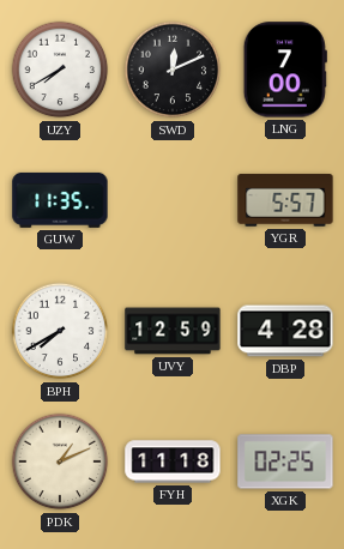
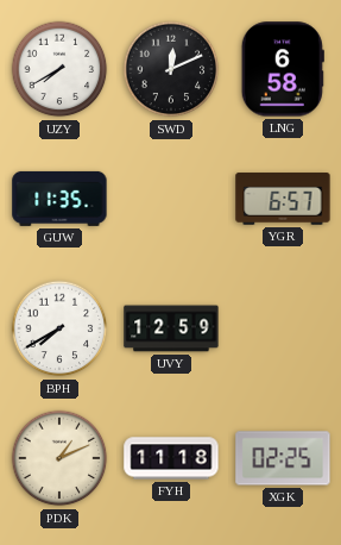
LNG: 7:00 -> 6:58
YGR: 5:57 -> 6:57
DBP: 4:28 -> none
